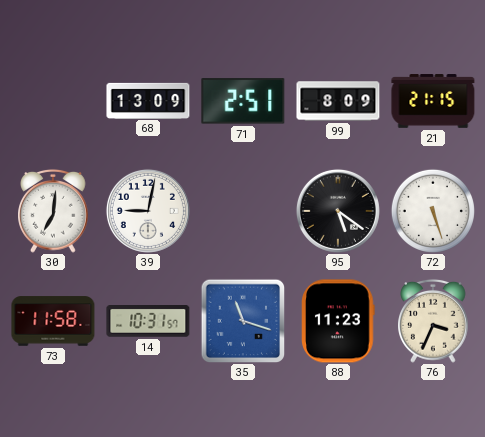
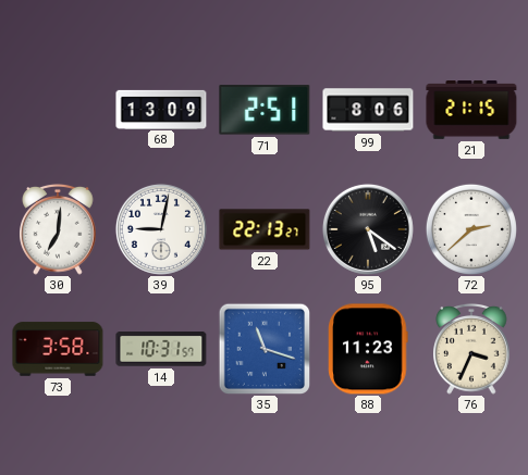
99: 8:09 -> 8:06
22: none -> 22:13
72: 5:27 -> 2:38
73: 11:58 -> 3:58
